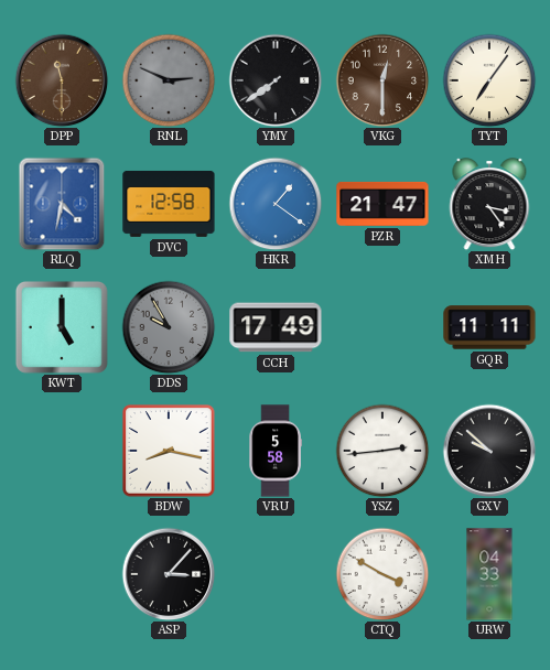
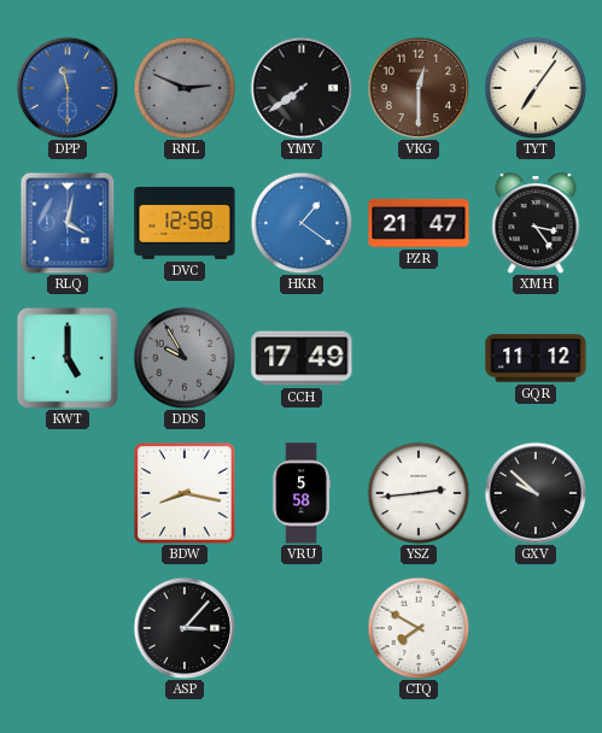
DPP dial: brown -> blue
RLQ: 4:32 -> 4:02
GQR: 11:11 -> 11:12
CTQ: 3:50 -> 7:50
URW: 04:33 -> none
